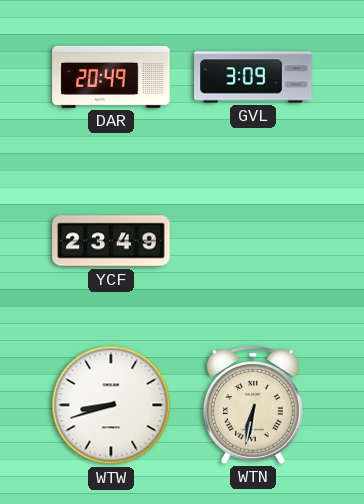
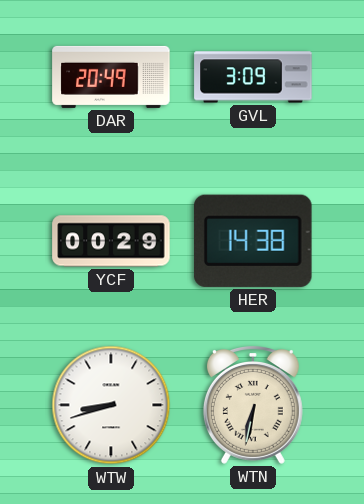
YCF: 23:49 -> 00:29
HER: none -> 14:38
